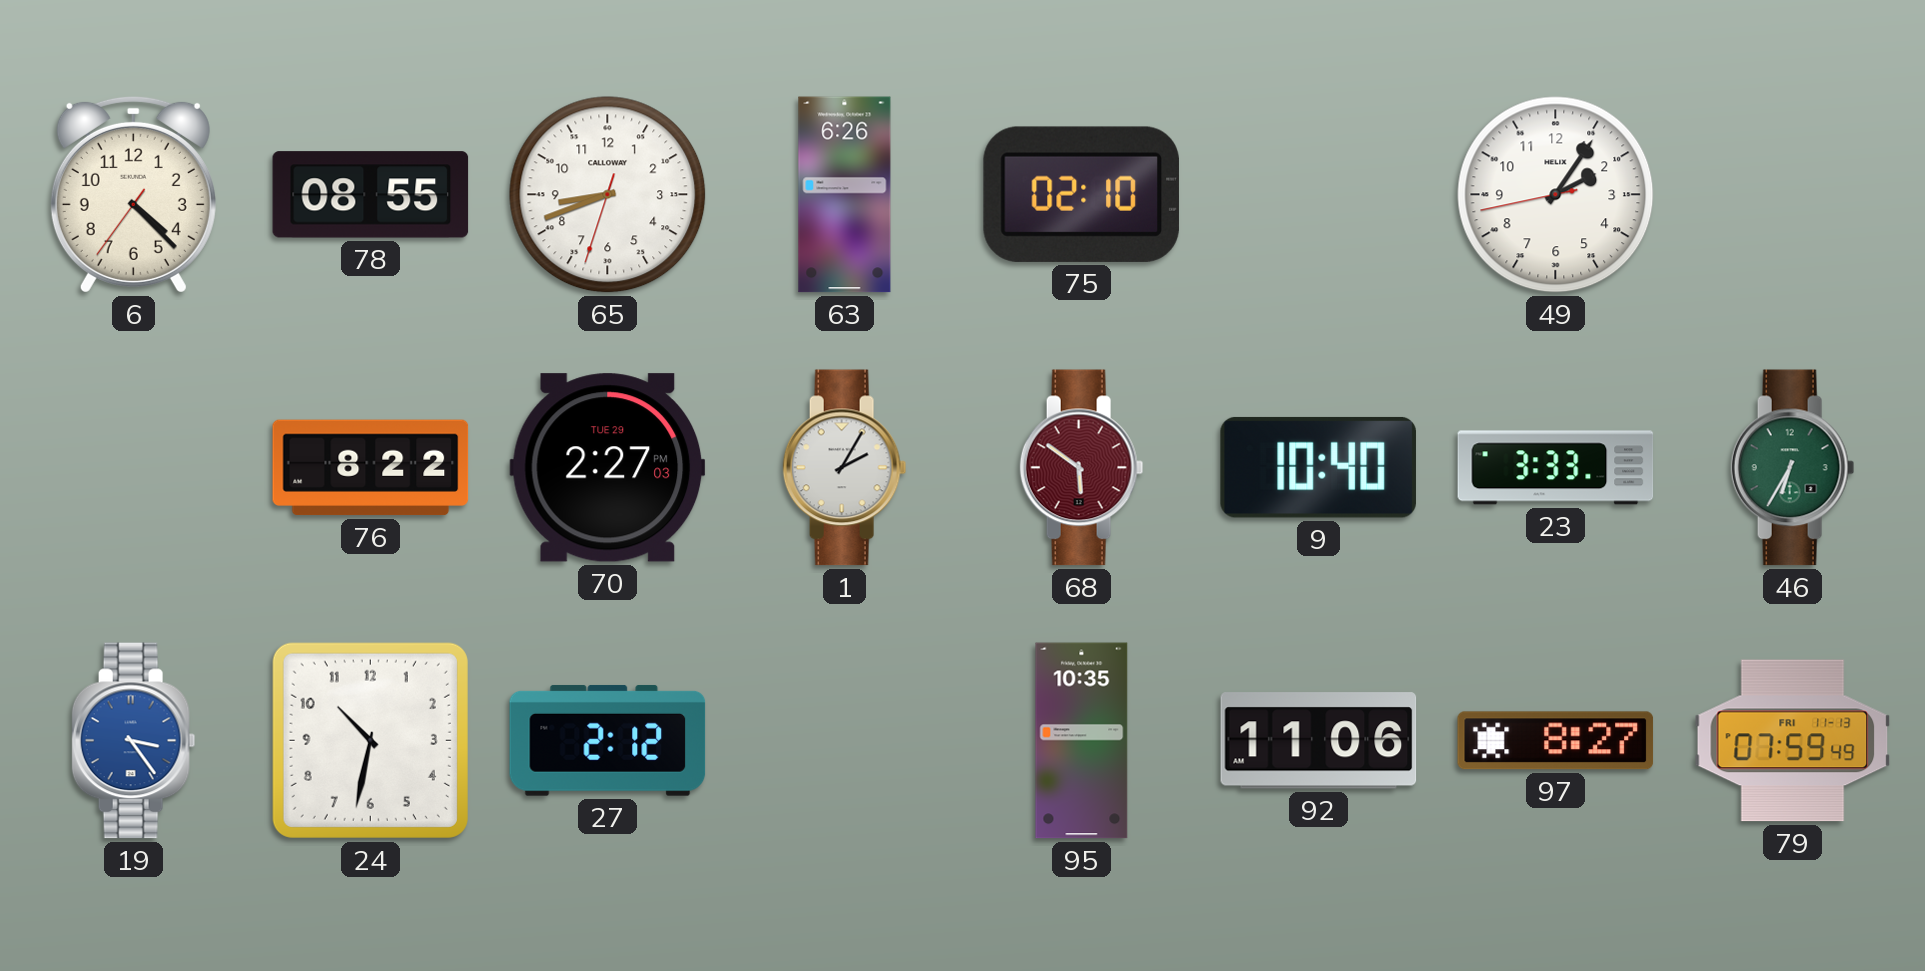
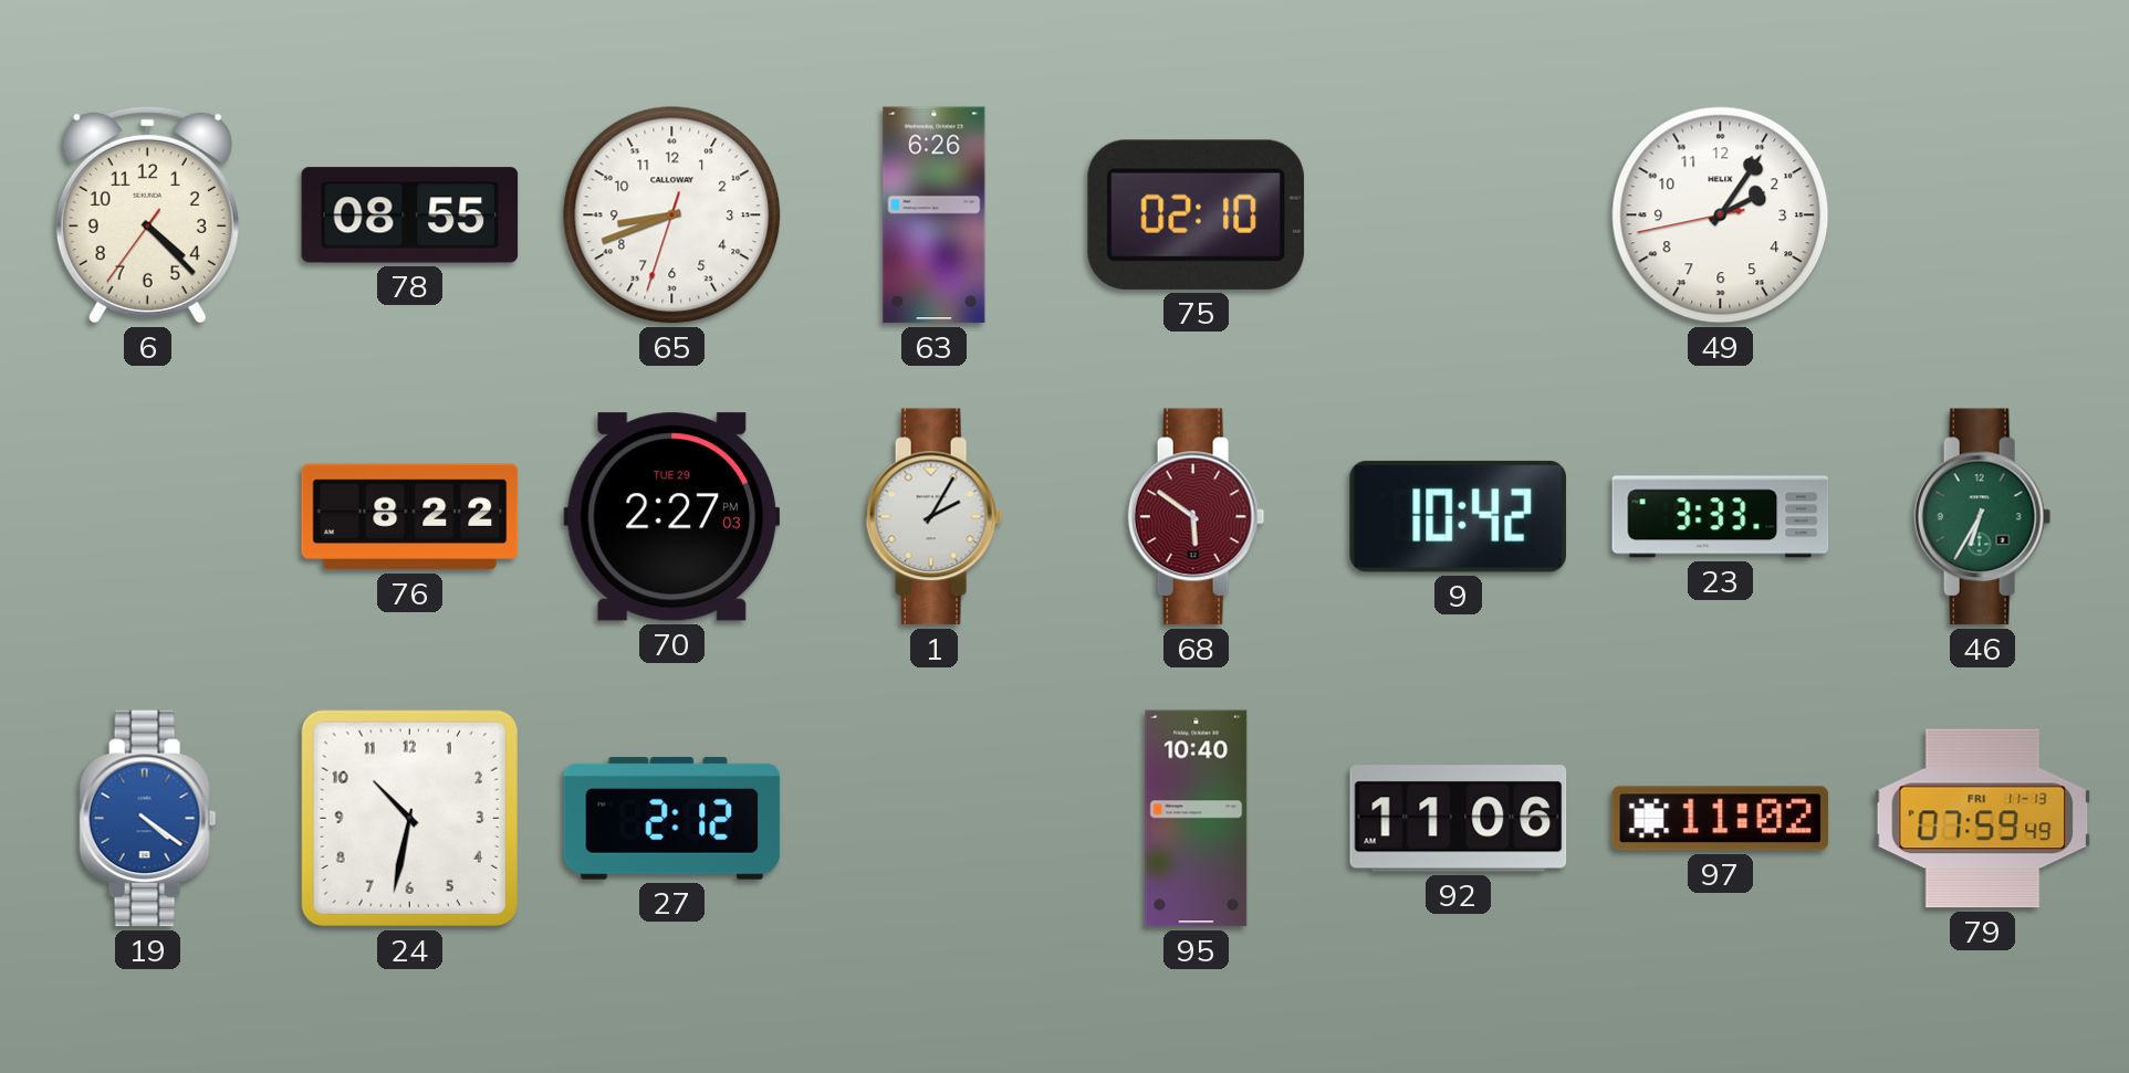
9: 10:40 -> 10:42
19: 3:24 -> 4:21
95: 10:35 -> 10:40
97: 8:27 -> 11:02
